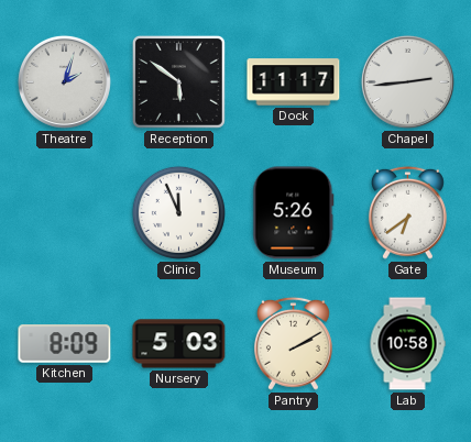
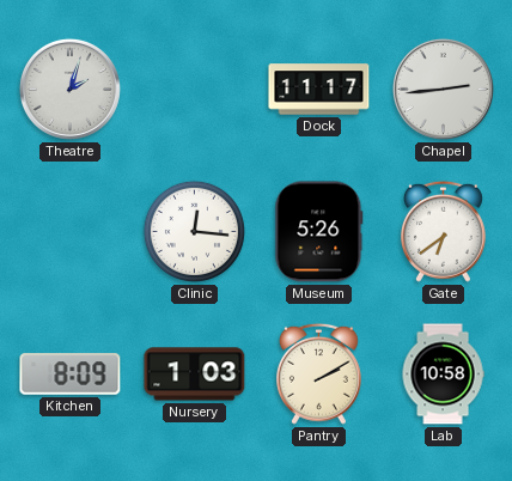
Reception: 5:51 -> none
Clinic: 11:56 -> 12:16
Nursery: 5:03 -> 1:03
